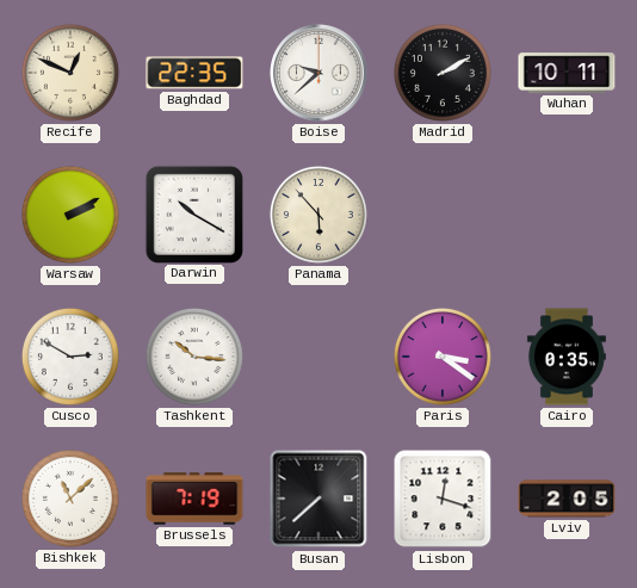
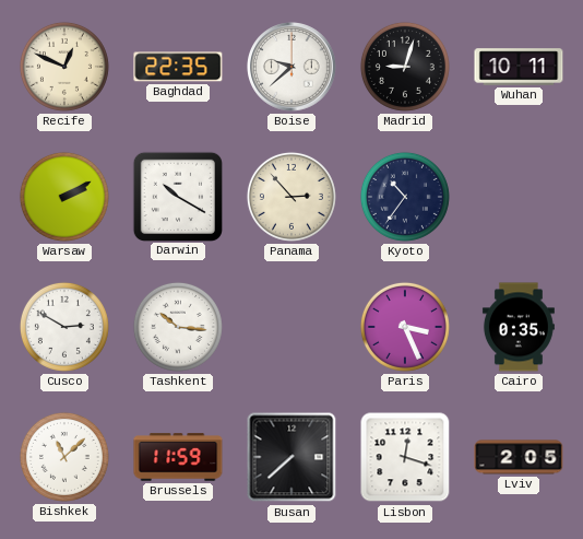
Madrid: 2:10 -> 9:03
Panama: 5:53 -> 2:53
Kyoto: none -> 10:36
Paris: 3:21 -> 3:26
Brussels: 7:19 -> 11:59
